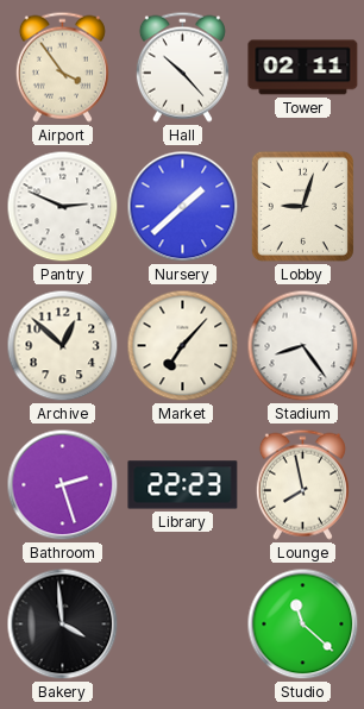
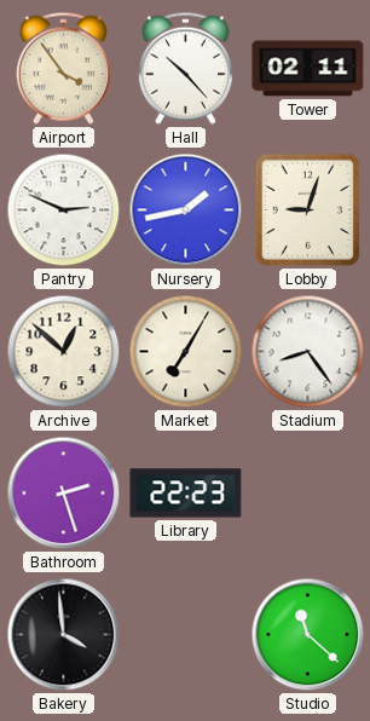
Nursery: 1:38 -> 1:43
Market: 7:07 -> 7:05
Lounge: 7:58 -> none
